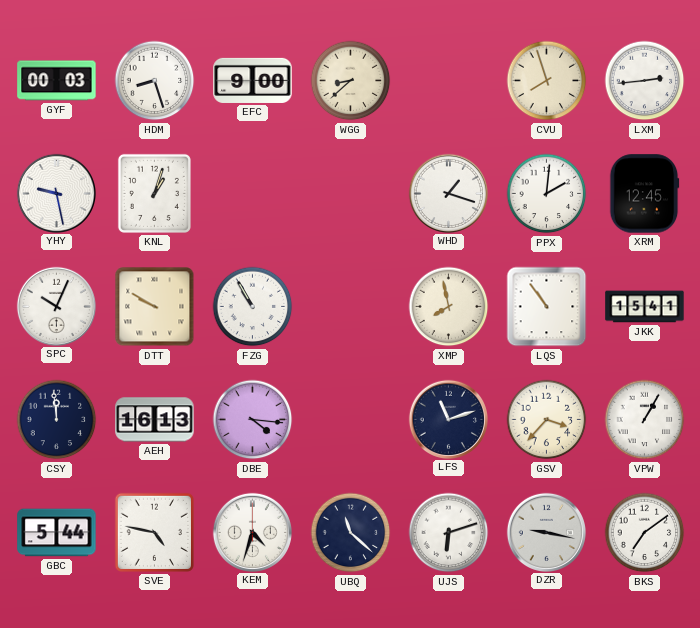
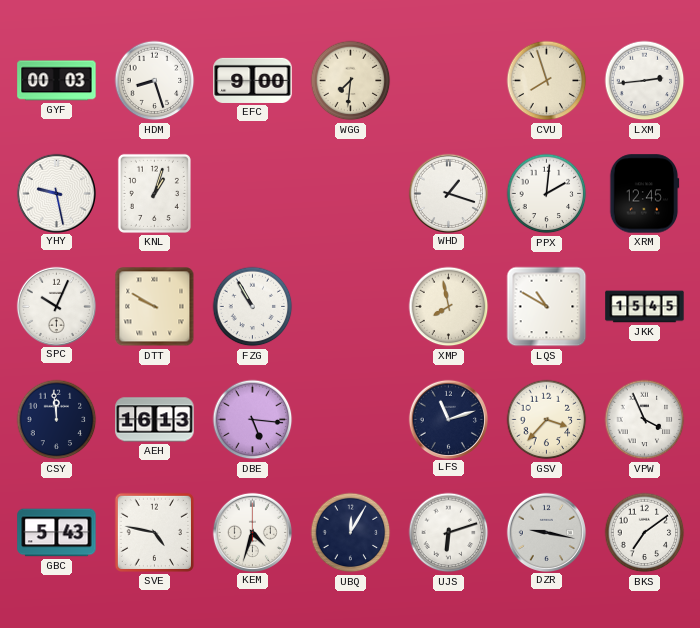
WGG: 8:38 -> 7:31
LQS: 10:54 -> 10:50
JKK: 15:41 -> 15:45
DBE: 4:16 -> 5:16
VPW: 1:05 -> 3:56
GBC: 5:44 -> 5:43
UBQ: 11:22 -> 12:05
